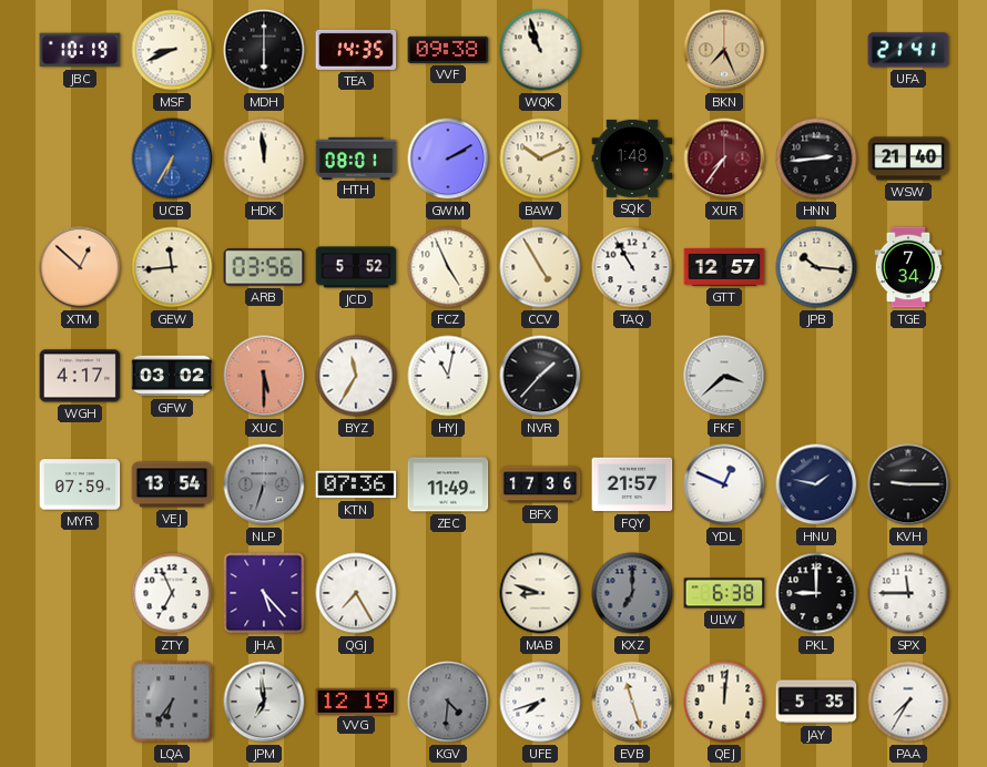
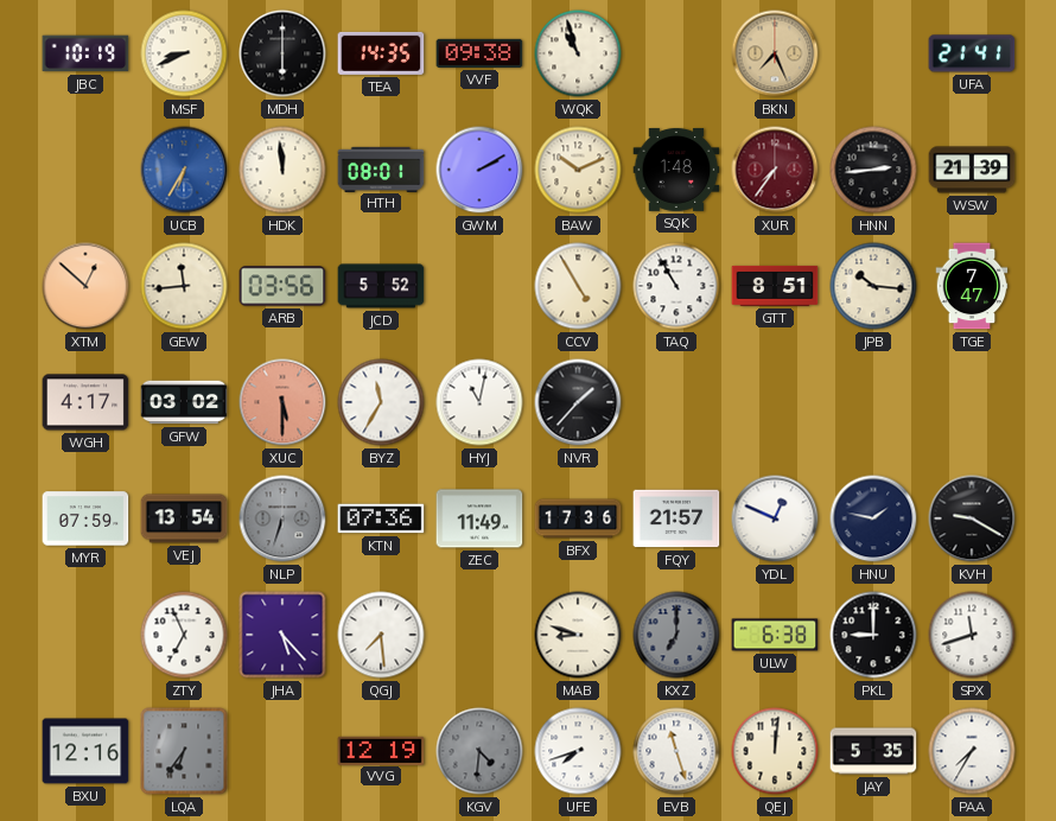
WSW: 21:40 -> 21:39
FCZ: 4:56 -> none
GTT: 12:57 -> 8:51
TGE: 7:34 -> 7:47
FKF: 3:38 -> none
KVH: 9:15 -> 9:20
QGJ: 7:25 -> 7:29
SPX: 11:45 -> 11:42
BXU: none -> 12:16
JPM: 6:59 -> none
